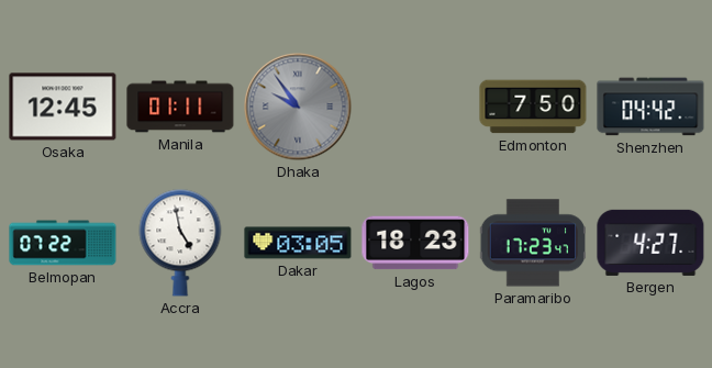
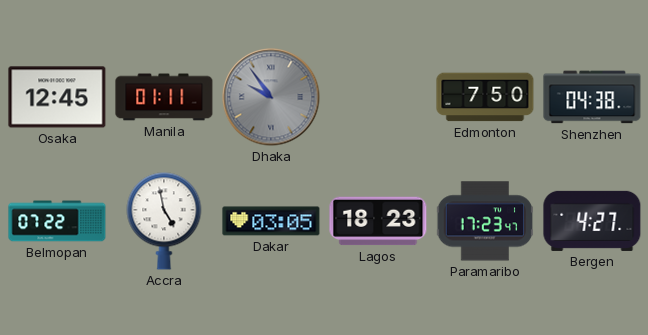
Shenzhen: 04:42 -> 04:38
